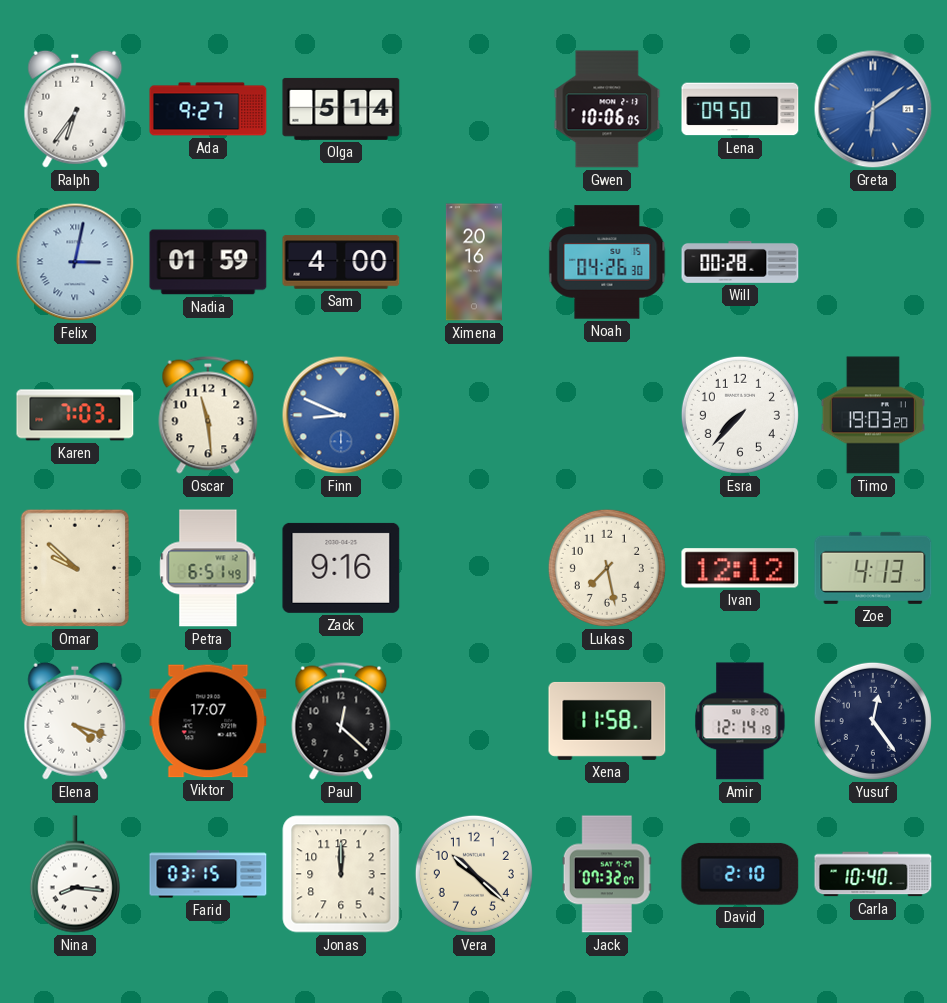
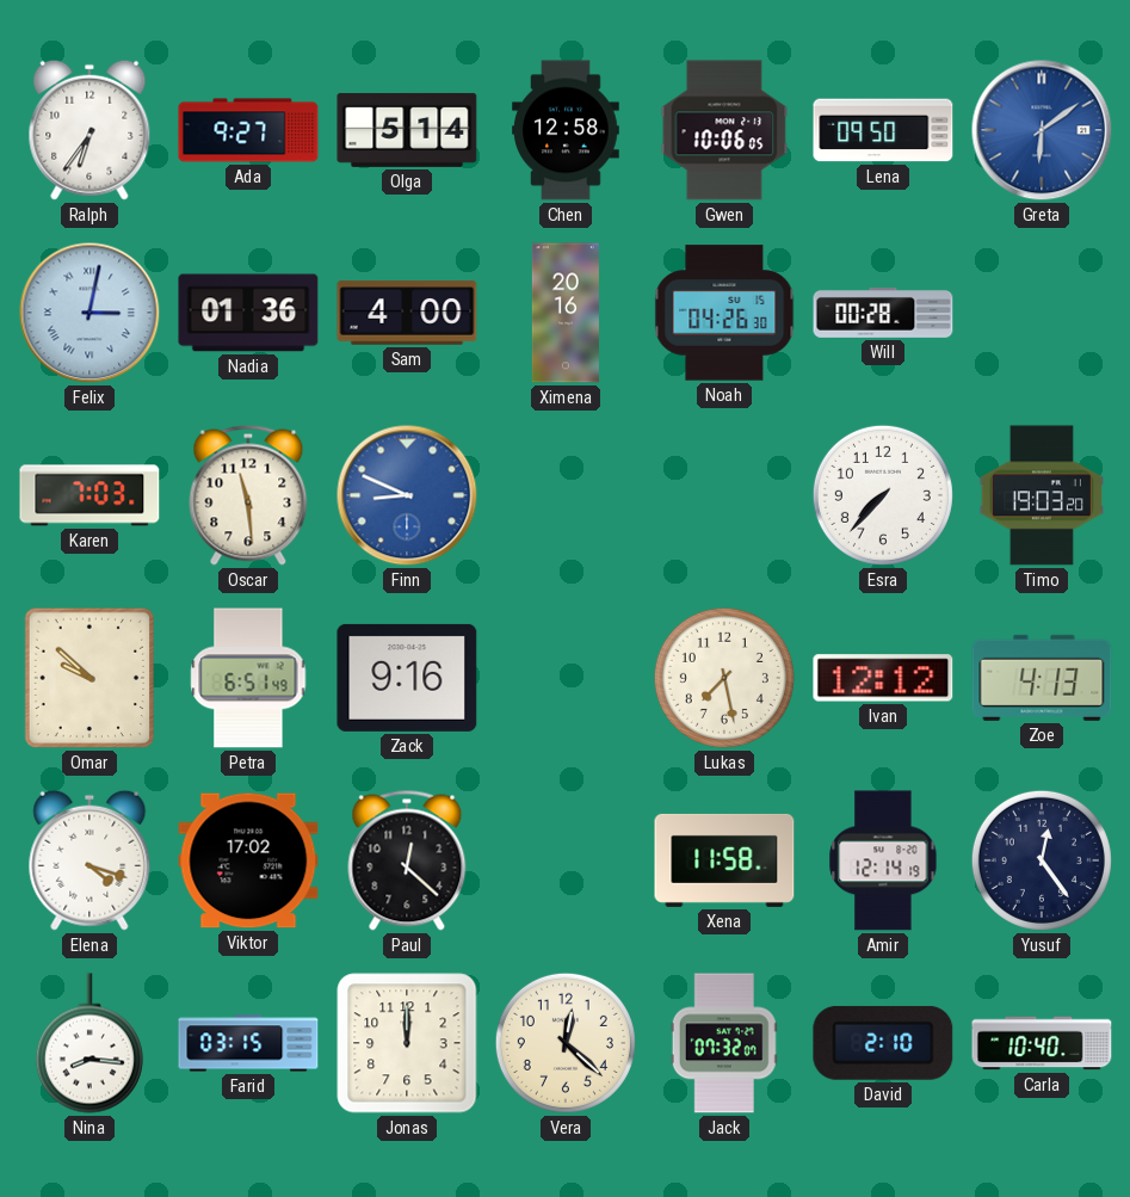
Chen: none -> 12:58
Nadia: 01:59 -> 01:36
Viktor: 17:07 -> 17:02
Vera: 10:22 -> 12:22
